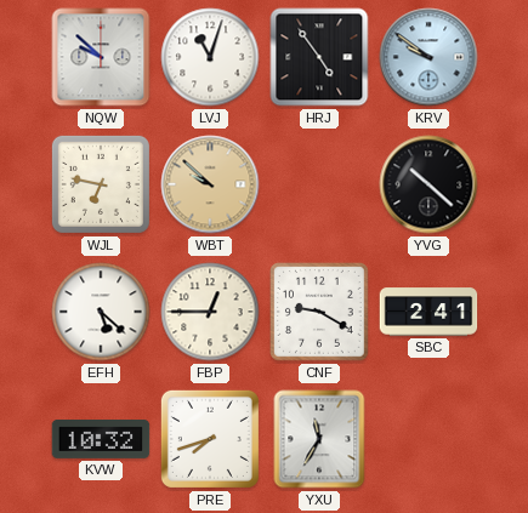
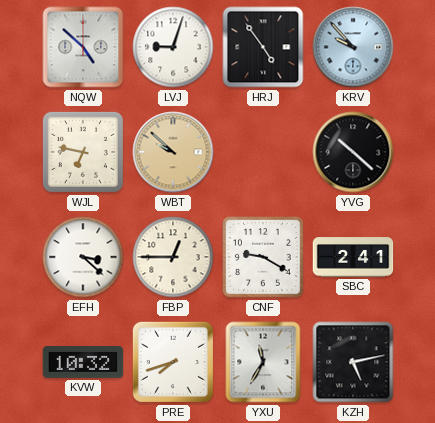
NQW: 9:52 -> 4:52
LVJ: 11:03 -> 9:03
KRV: 9:51 -> 9:53
EFH: 5:22 -> 3:22
KZH: none -> 5:13
